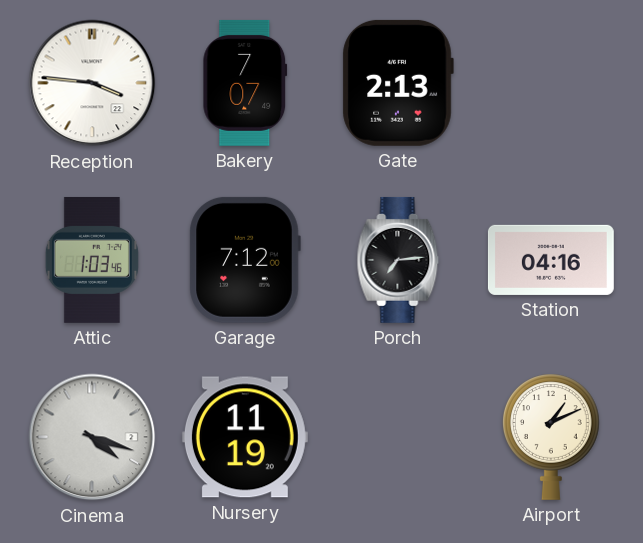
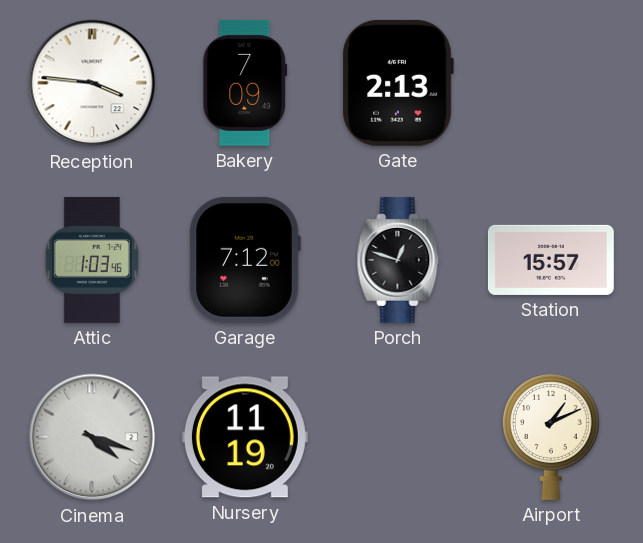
Bakery: 7:07 -> 7:09
Porch: 7:14 -> 12:48
Station: 04:16 -> 15:57
